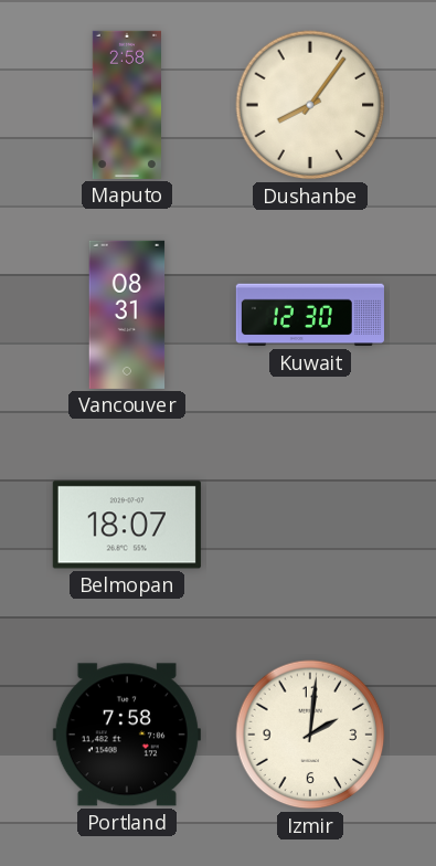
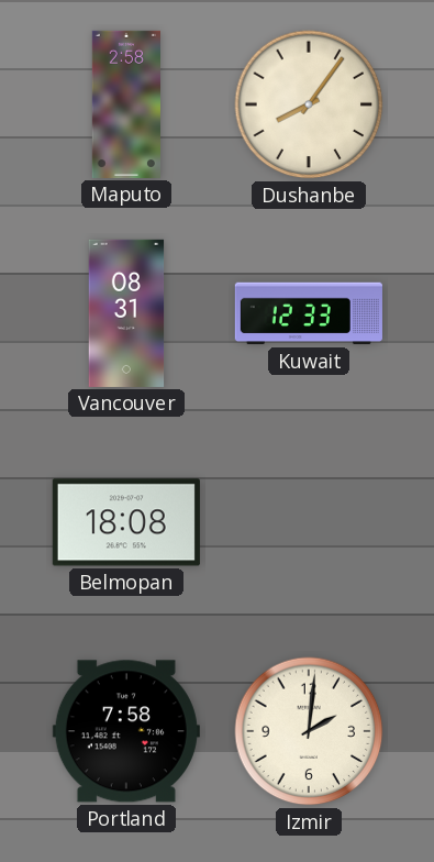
Kuwait: 12:30 -> 12:33
Belmopan: 18:07 -> 18:08
